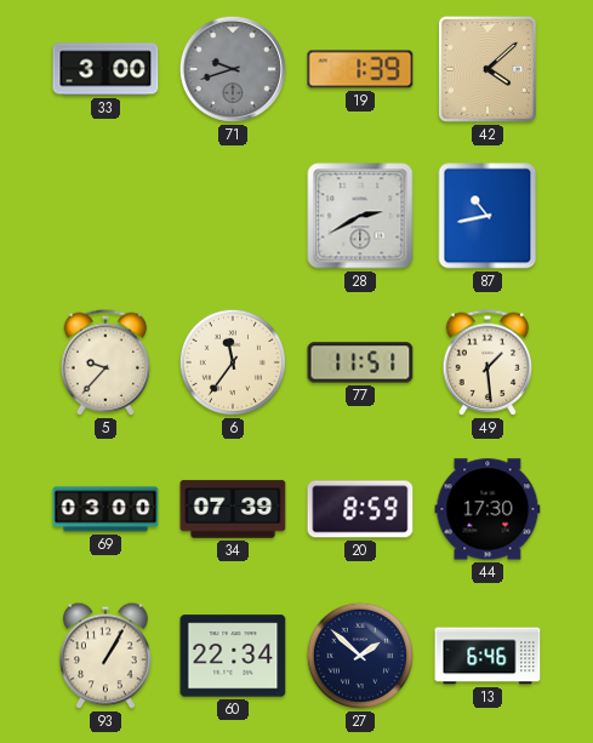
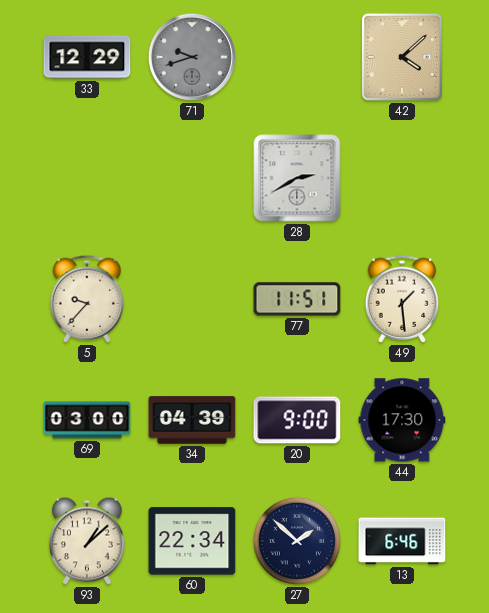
33: 3:00 -> 12:29
19: 1:39 -> none
87: 10:43 -> none
6: 11:36 -> none
34: 07:39 -> 04:39
20: 8:59 -> 9:00
93: 1:05 -> 1:08
